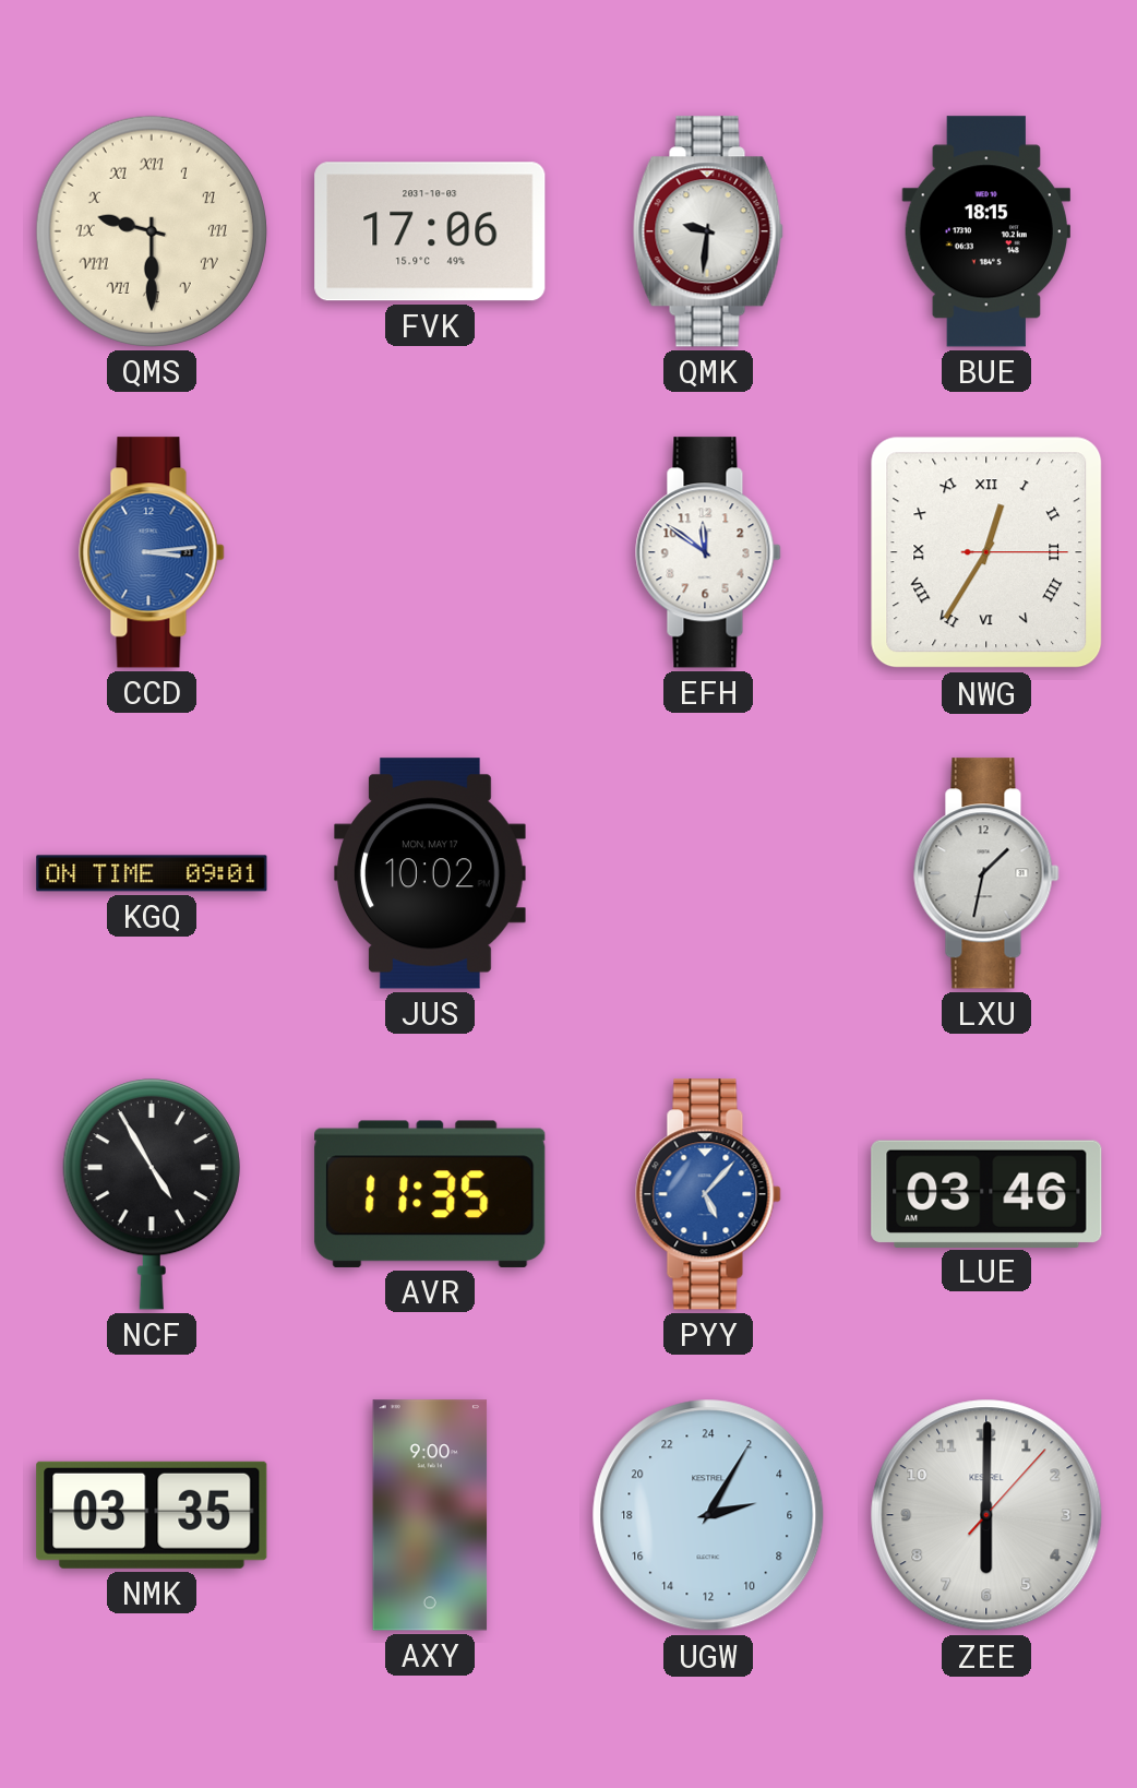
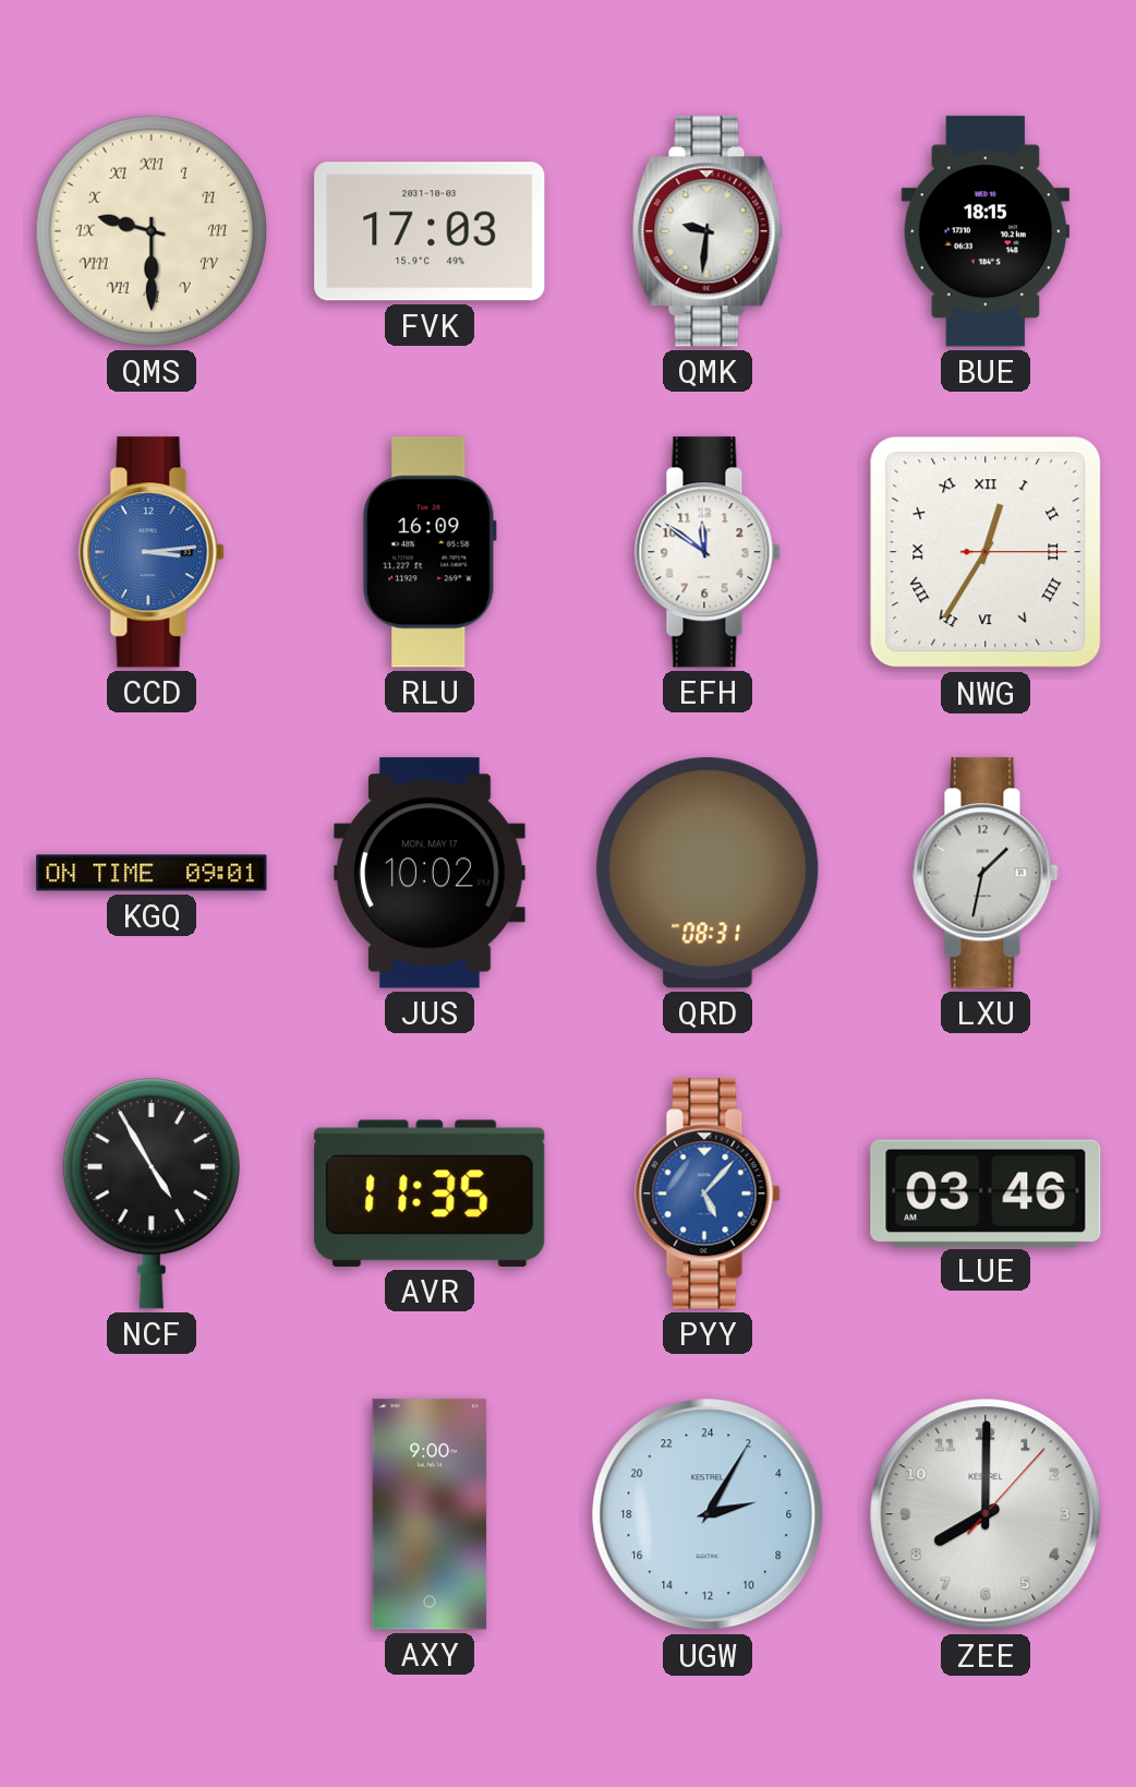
FVK: 17:06 -> 17:03
RLU: none -> 16:09
QRD: none -> 08:31
NMK: 03:35 -> none
ZEE: 6:00 -> 8:00
